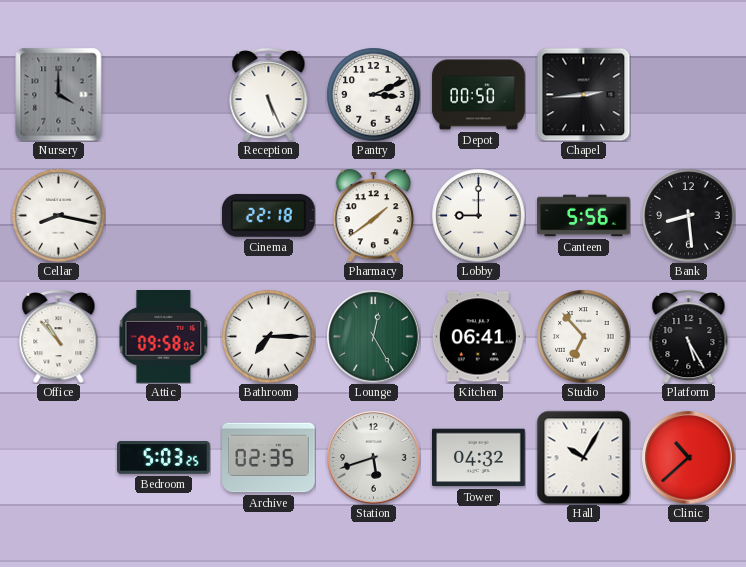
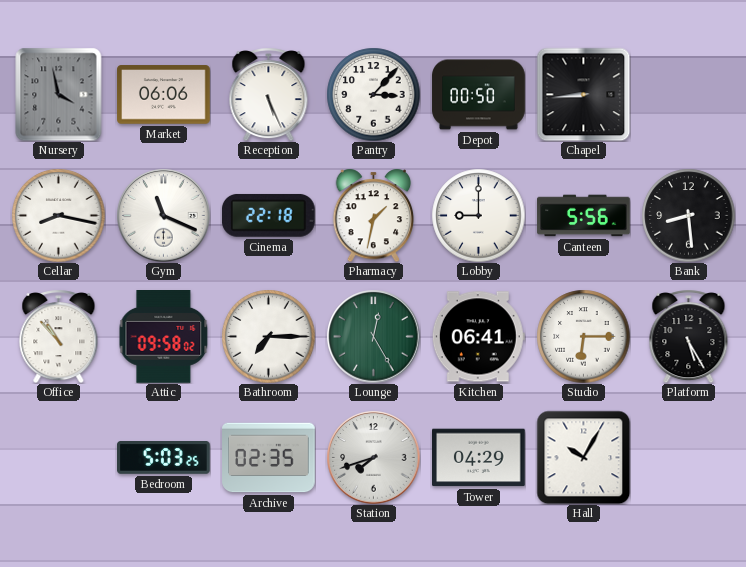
Nursery: 4:00 -> 3:58
Market: none -> 06:06
Pantry: 3:11 -> 3:07
Chapel: 2:44 -> 8:44
Gym: none -> 11:19
Pharmacy: 1:39 -> 1:32
Studio: 6:53 -> 6:15
Station: 5:42 -> 7:42
Tower: 04:32 -> 04:29
Clinic: 10:38 -> none
